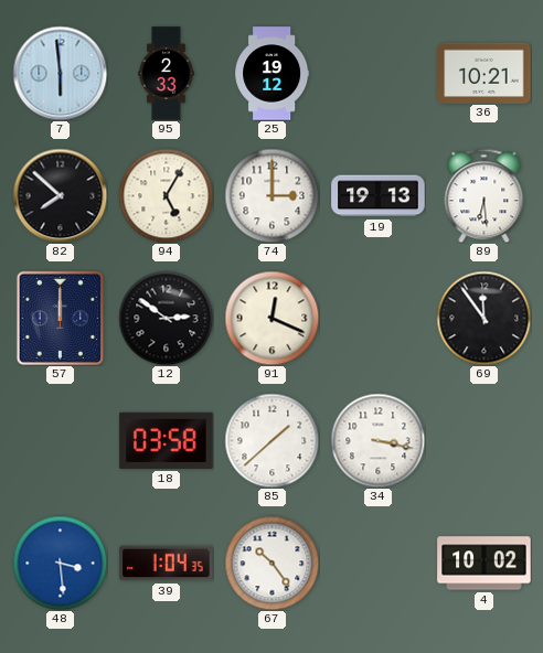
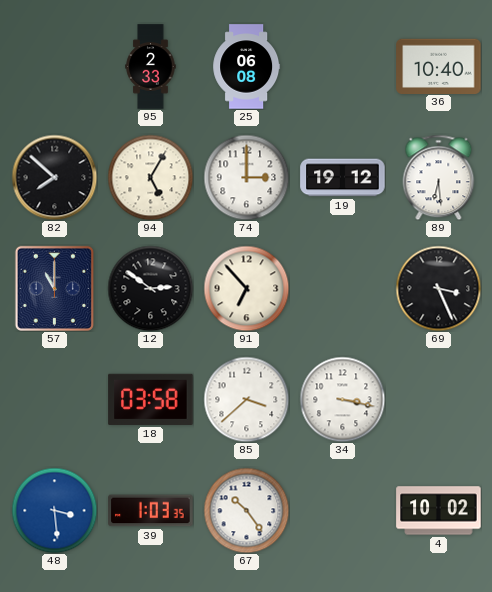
7: 5:59 -> none
25: 19:12 -> 06:08
36: 10:21 -> 10:40
19: 19:13 -> 19:12
57: 12:00 -> 11:00
91: 12:19 -> 6:53
69: 11:54 -> 3:26
85: 1:38 -> 3:38
39: 1:04 -> 1:03
